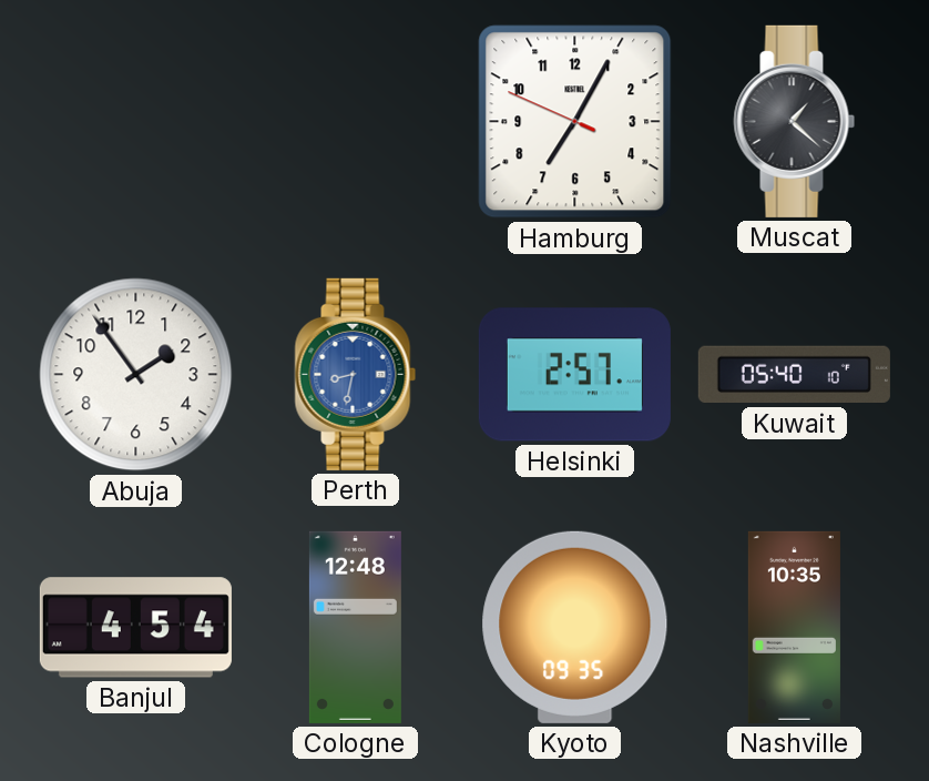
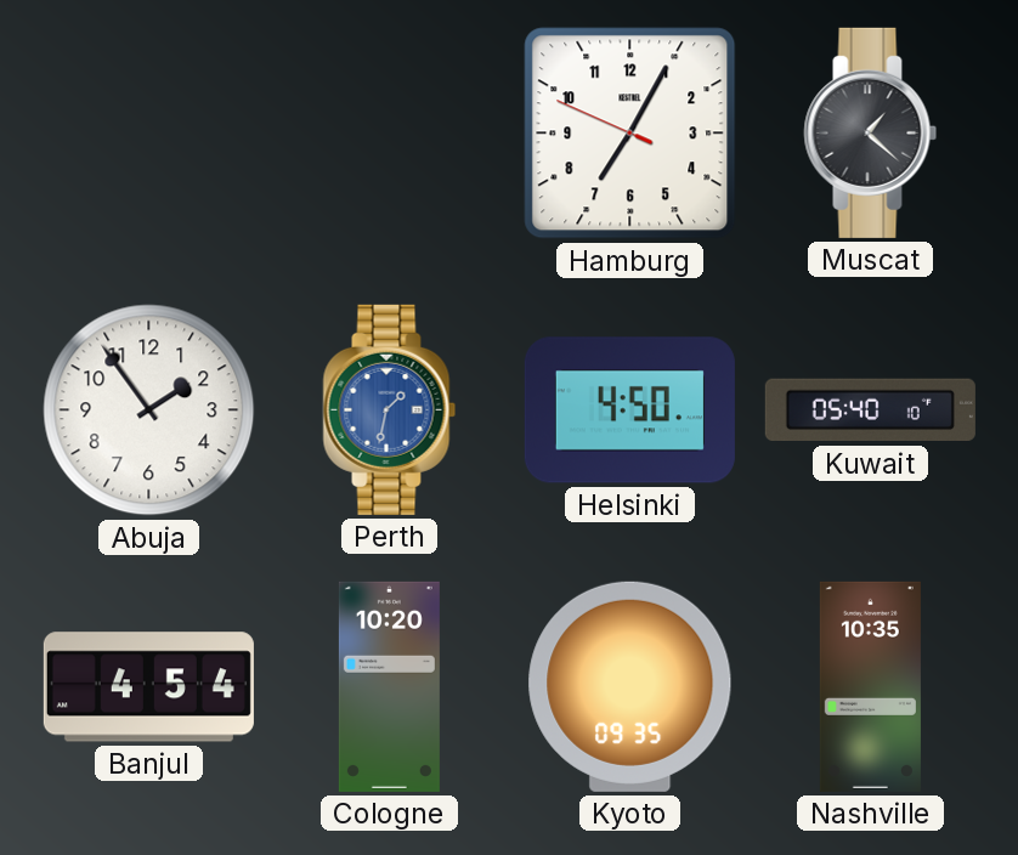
Perth: 8:32 -> 1:32
Helsinki: 2:57 -> 4:50
Cologne: 12:48 -> 10:20
